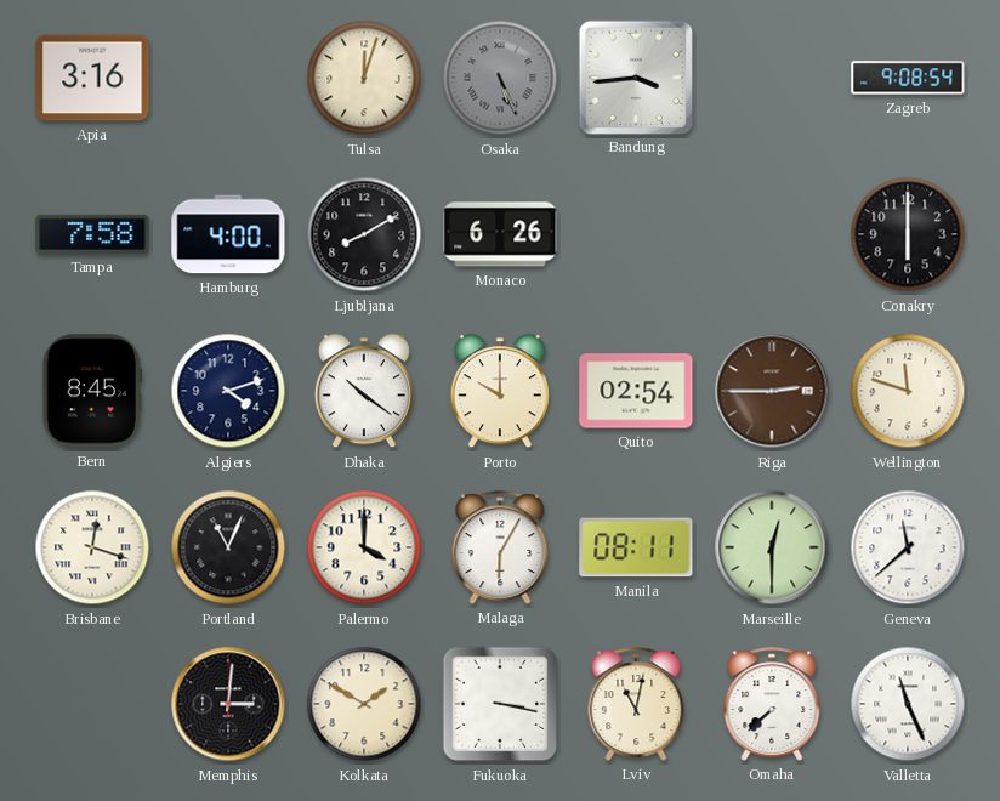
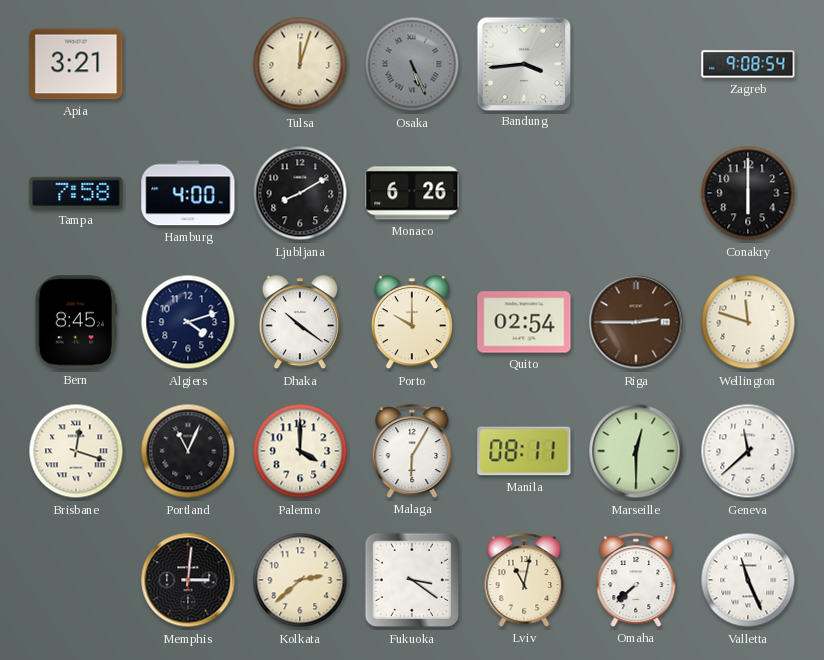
Apia: 3:16 -> 3:21
Kolkata: 1:50 -> 2:38
Fukuoka: 3:17 -> 3:21
